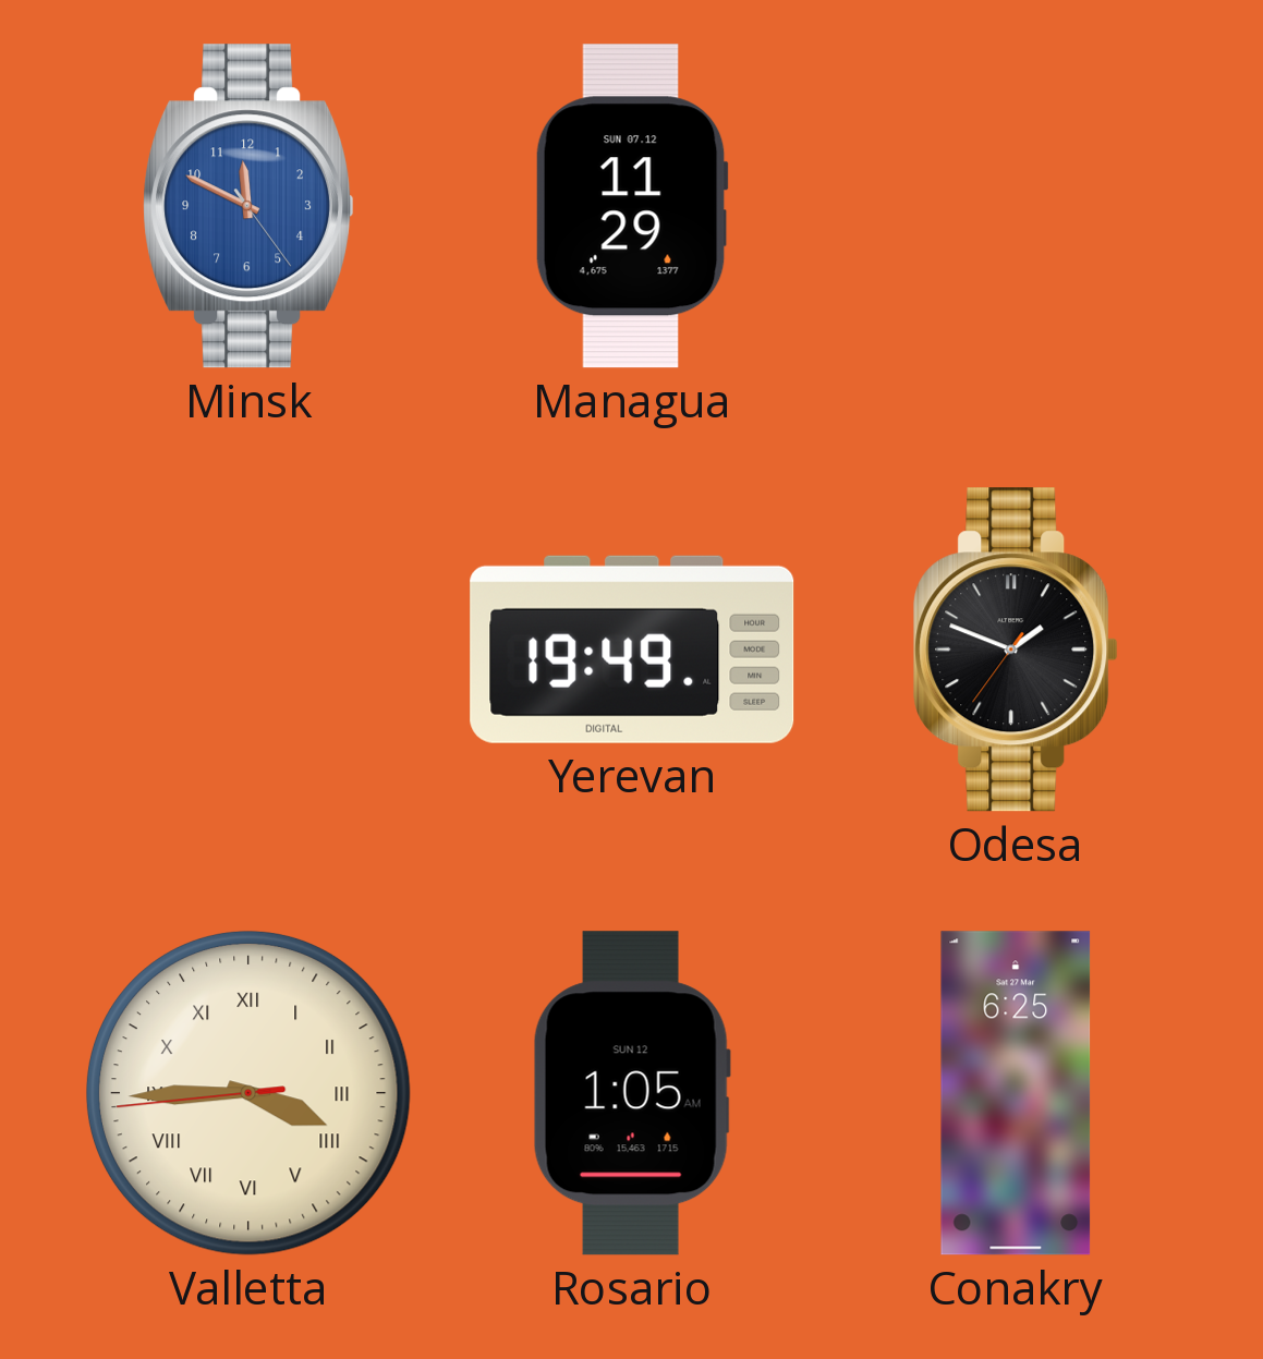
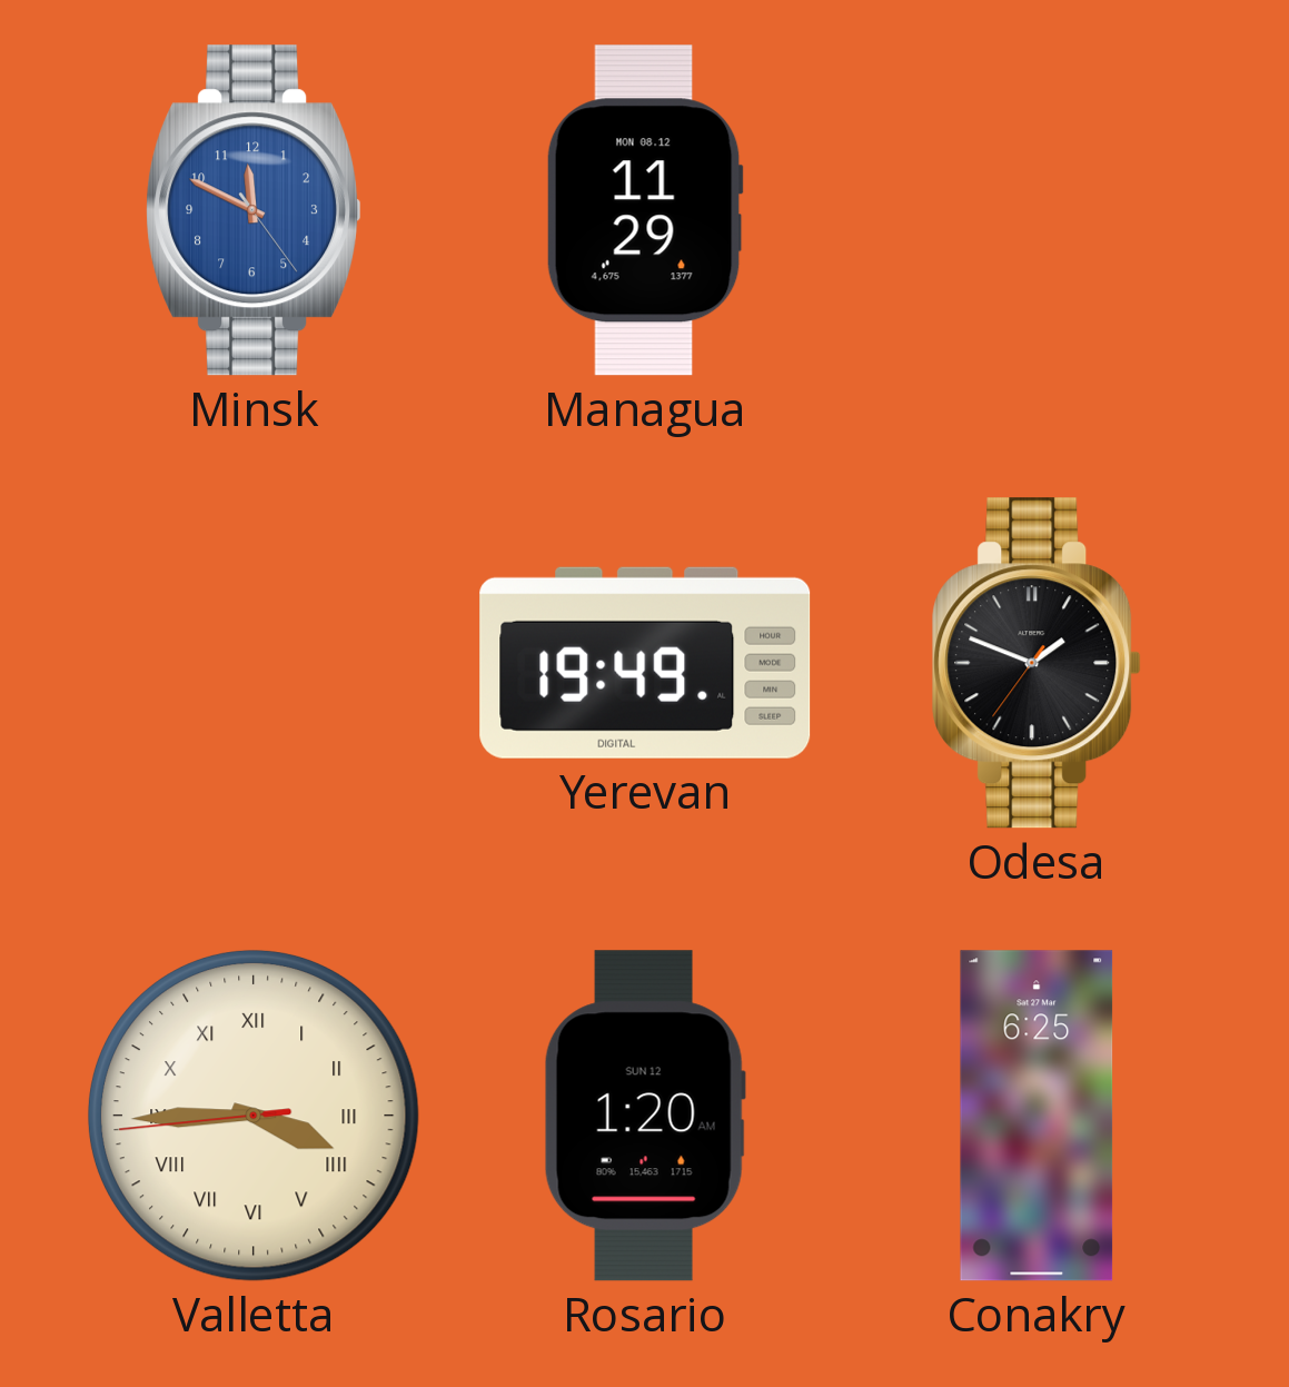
Managua date: SUN 07.12 -> MON 08.12
Rosario: 1:05 -> 1:20
